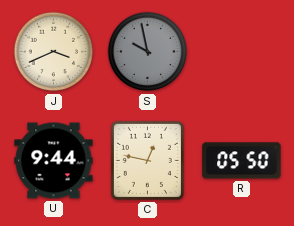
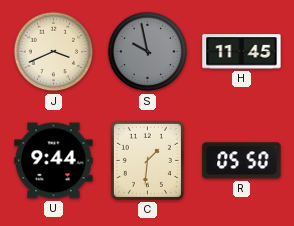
H: none -> 11:45
C: 12:47 -> 1:31
